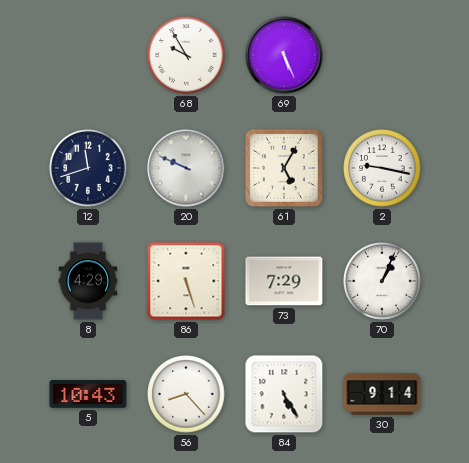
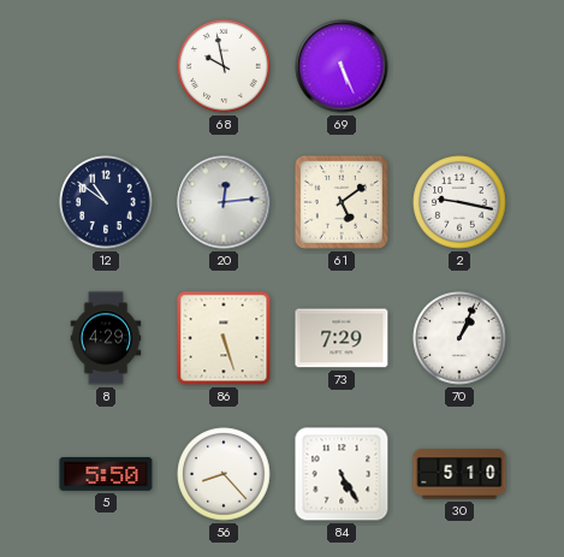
68: 9:55 -> 9:58
12: 11:42 -> 10:51
20: 9:49 -> 12:14
61: 5:05 -> 5:09
5: 10:43 -> 5:50
30: 9:14 -> 5:10
